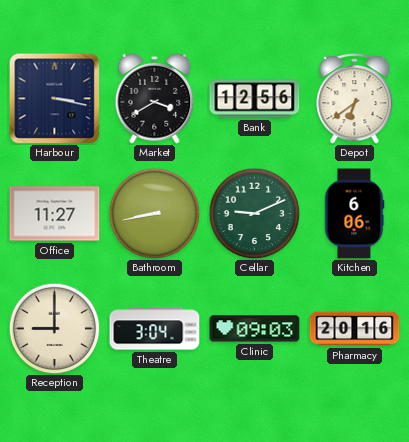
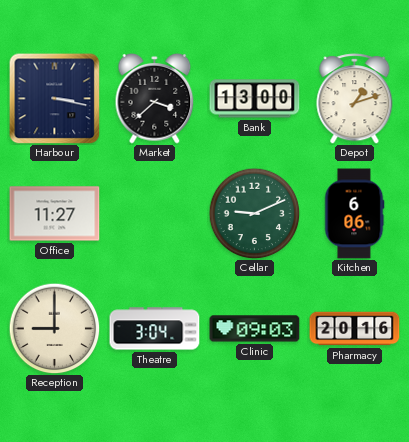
Market: 3:40 -> 3:38
Bank: 12:56 -> 13:00
Depot: 6:39 -> 1:12
Bathroom: 8:43 -> none
